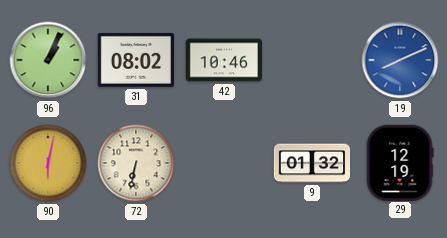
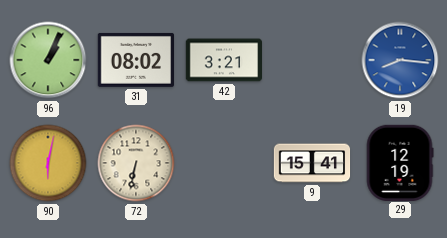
42: 10:46 -> 3:21
19: 8:11 -> 8:16
9: 01:32 -> 15:41
